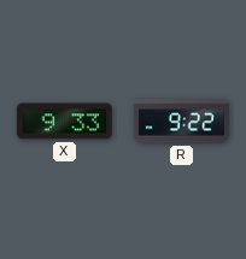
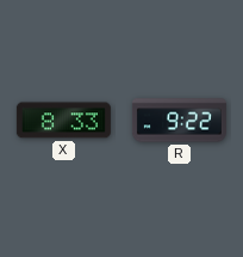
X: 9:33 -> 8:33
